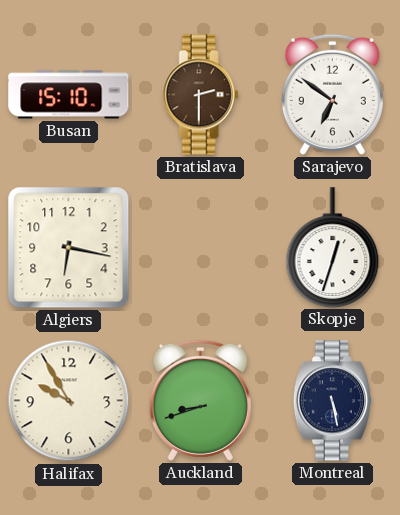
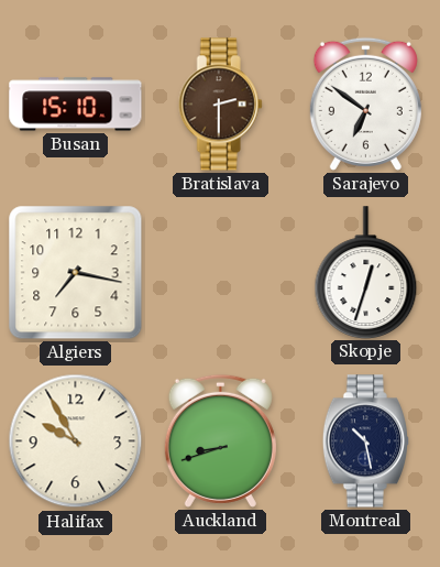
Algiers: 6:17 -> 7:17
Montreal: 5:28 -> 10:28
